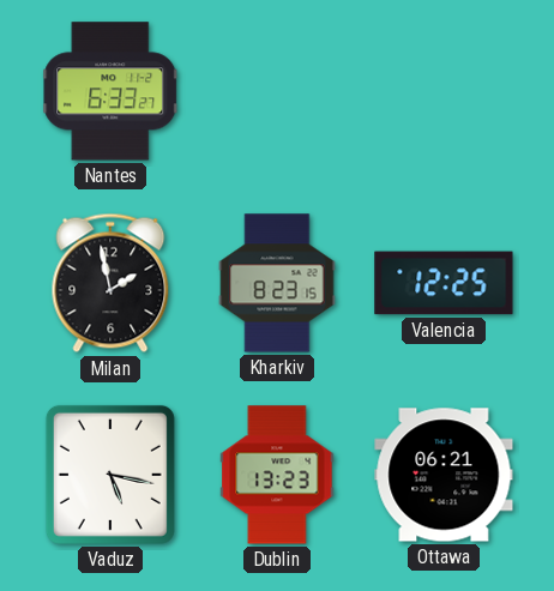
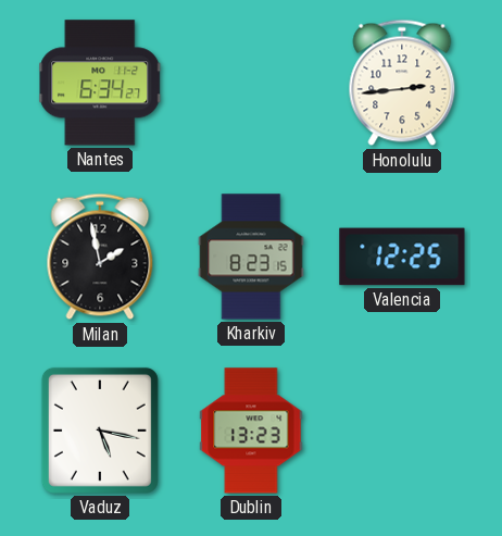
Nantes: 6:33 -> 6:34
Honolulu: none -> 2:44
Ottawa: 06:21 -> none
